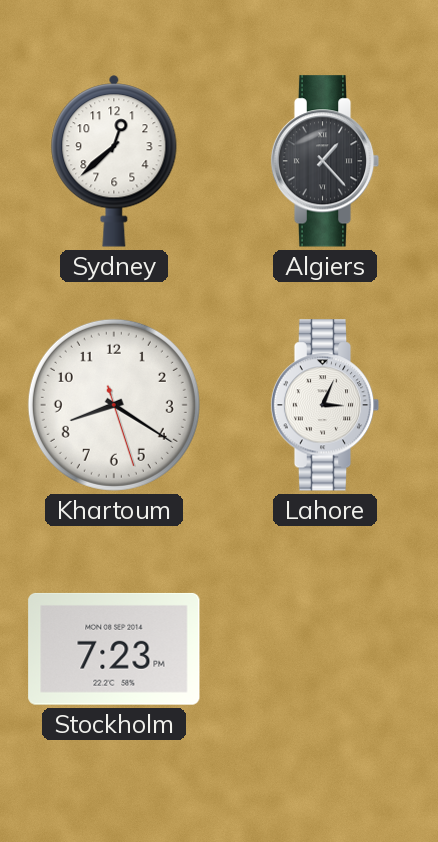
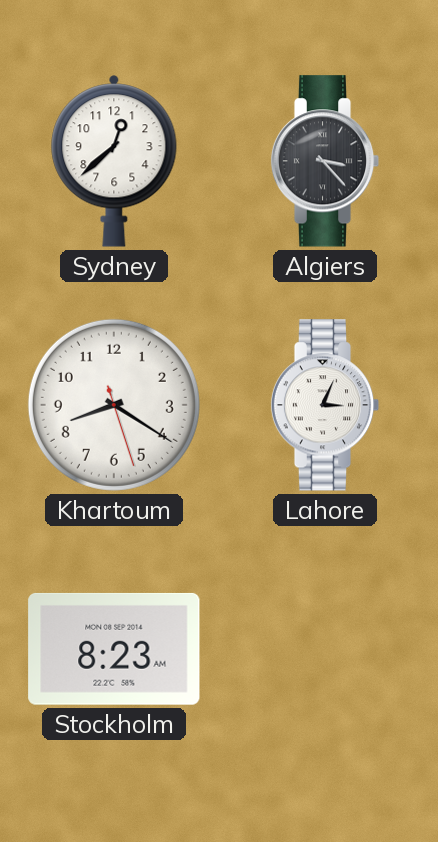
Algiers: 1:23 -> 3:23
Stockholm: 7:23 -> 8:23
